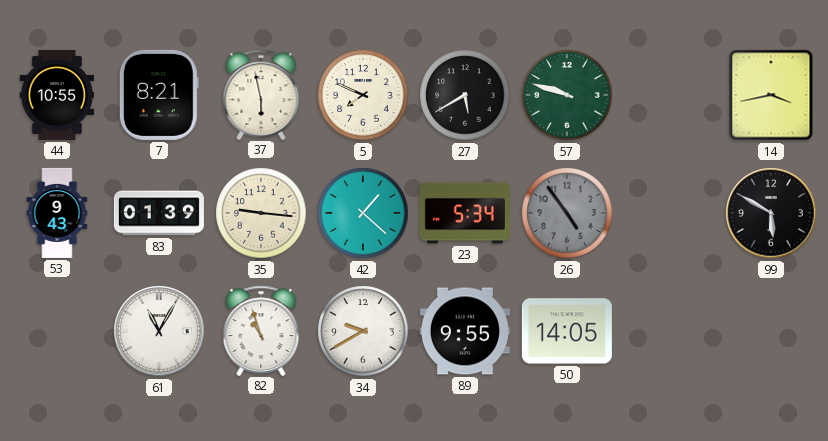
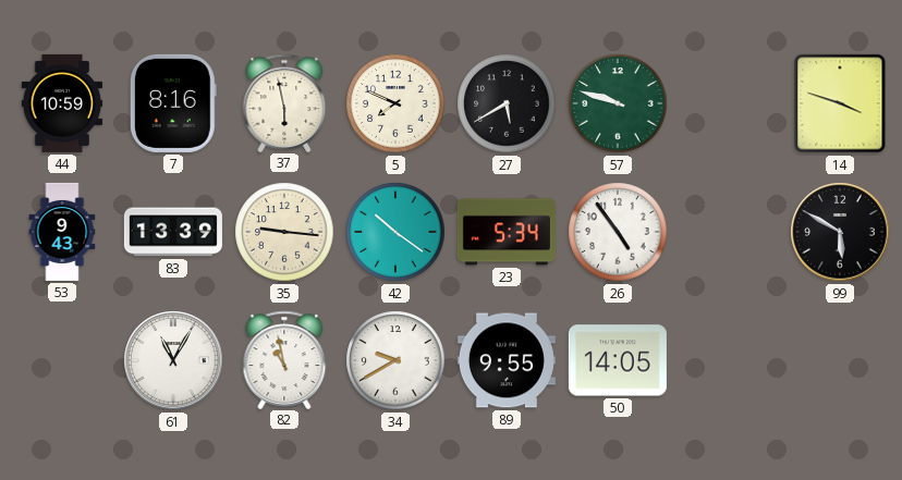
44: 10:55 -> 10:59
7: 8:21 -> 8:16
14: 3:43 -> 3:48
83: 01:39 -> 13:39
42: 1:22 -> 10:21
26 dial: grey -> white
82: 10:57 -> 10:58
